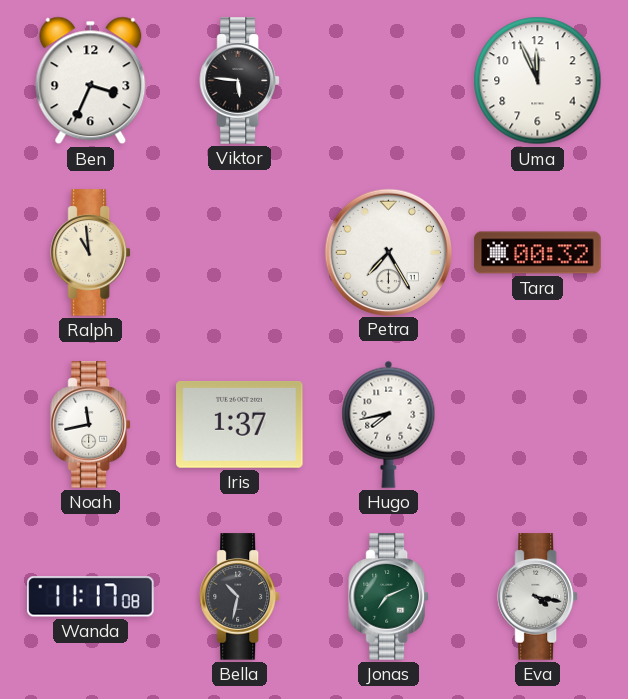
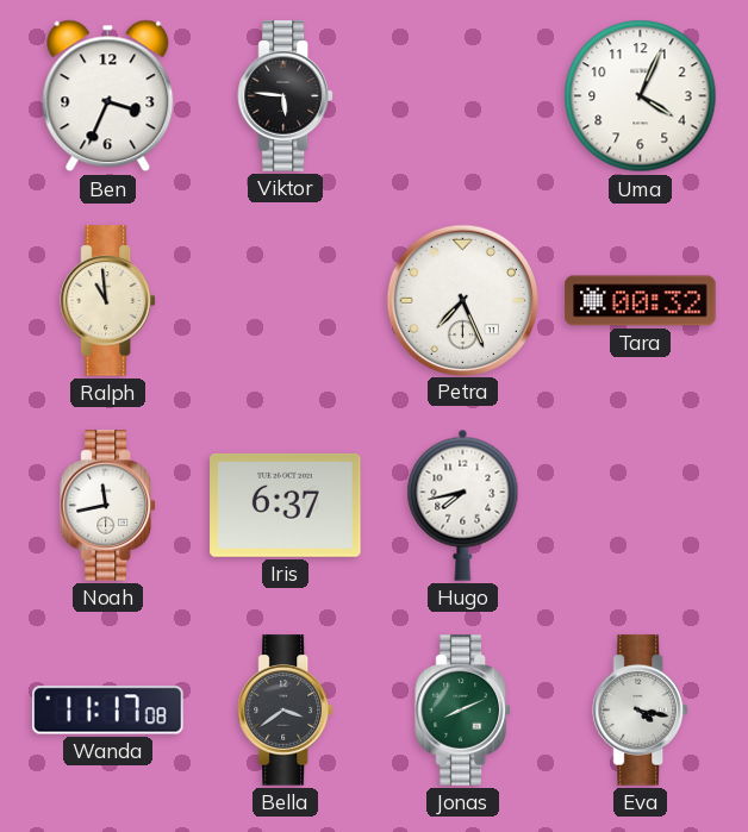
Uma: 11:56 -> 4:04
Petra: 7:25 -> 7:26
Iris: 1:37 -> 6:37
Bella: 10:32 -> 3:39
Jonas: 7:11 -> 8:11
